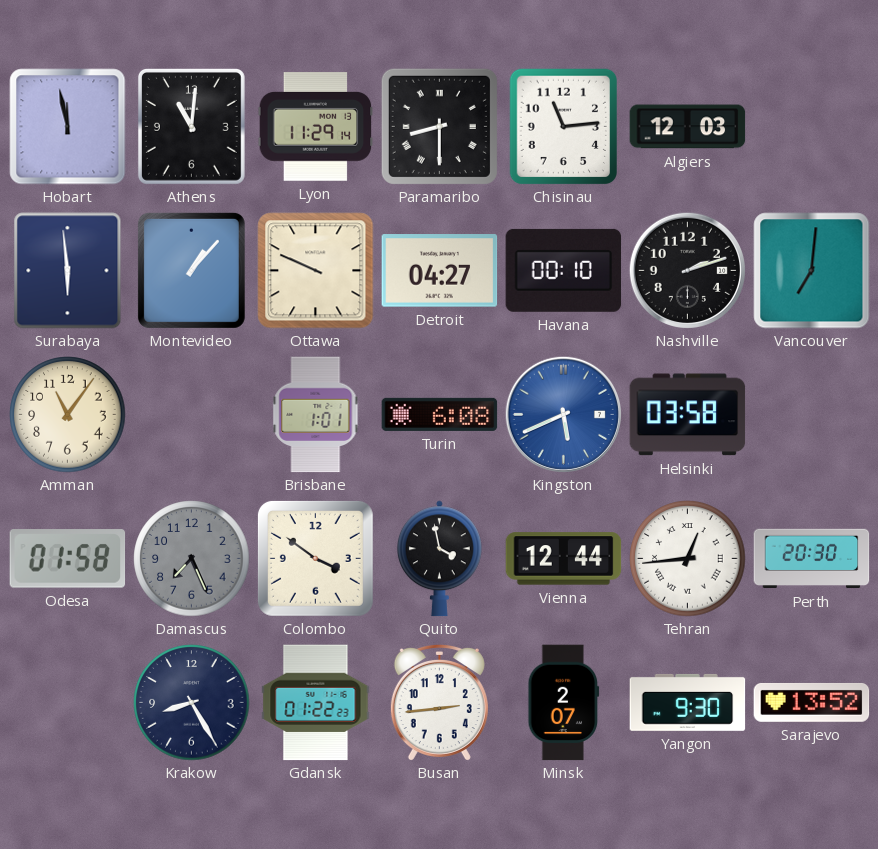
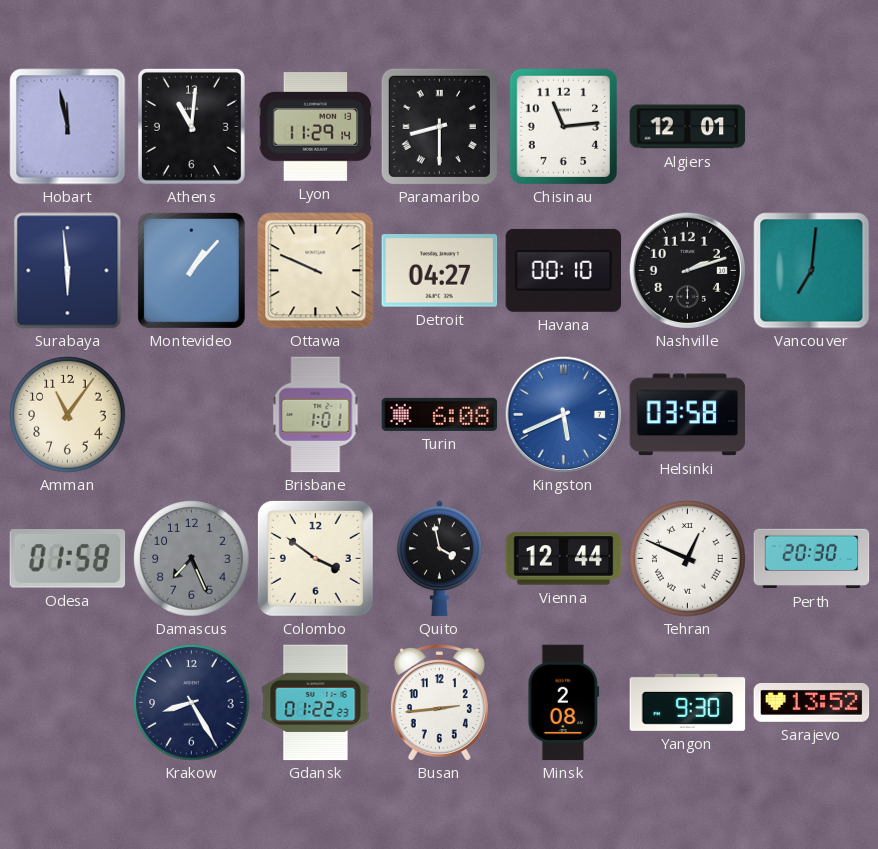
Algiers: 12:03 -> 12:01
Tehran: 12:44 -> 12:49
Minsk: 2:07 -> 2:08
